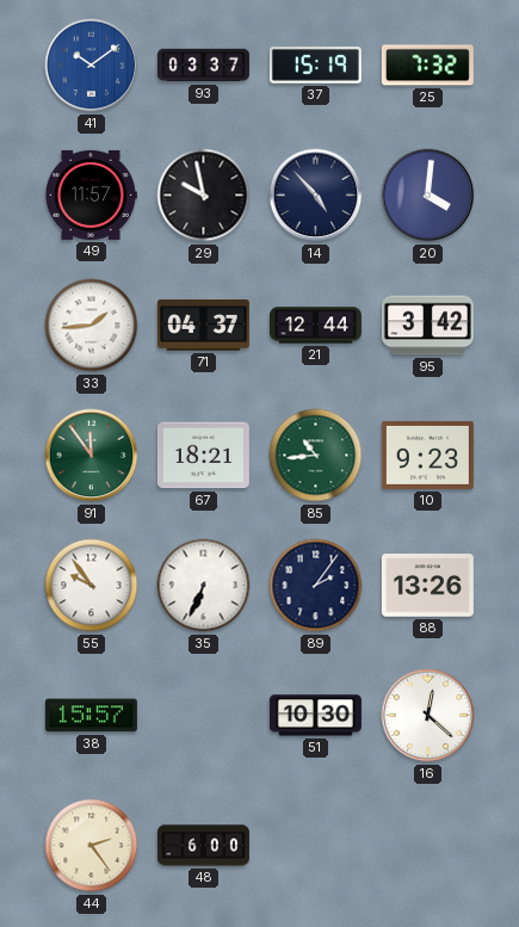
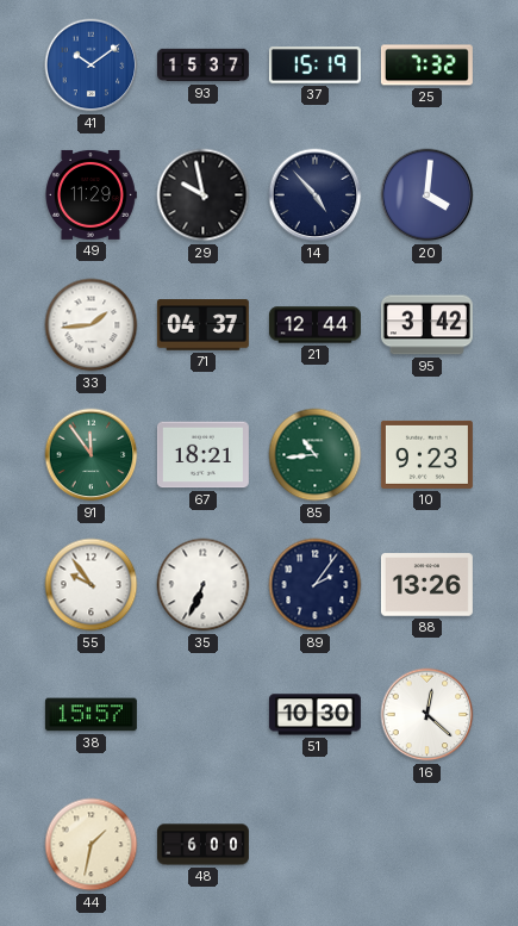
93: 03:37 -> 15:37
49: 11:57 -> 11:29
44: 2:24 -> 1:32
